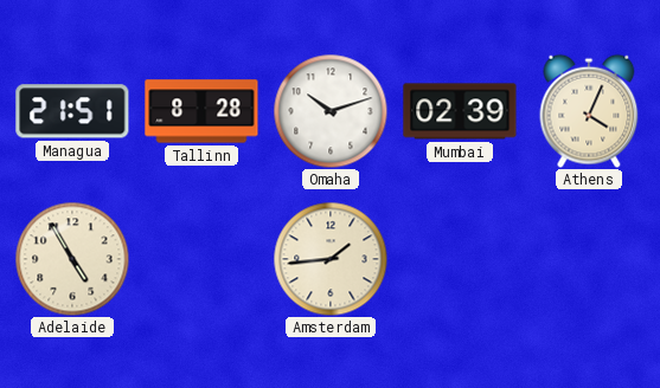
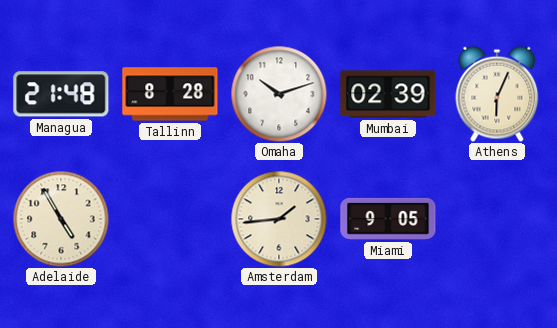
Managua: 21:51 -> 21:48
Athens: 4:04 -> 6:04
Miami: none -> 9:05
